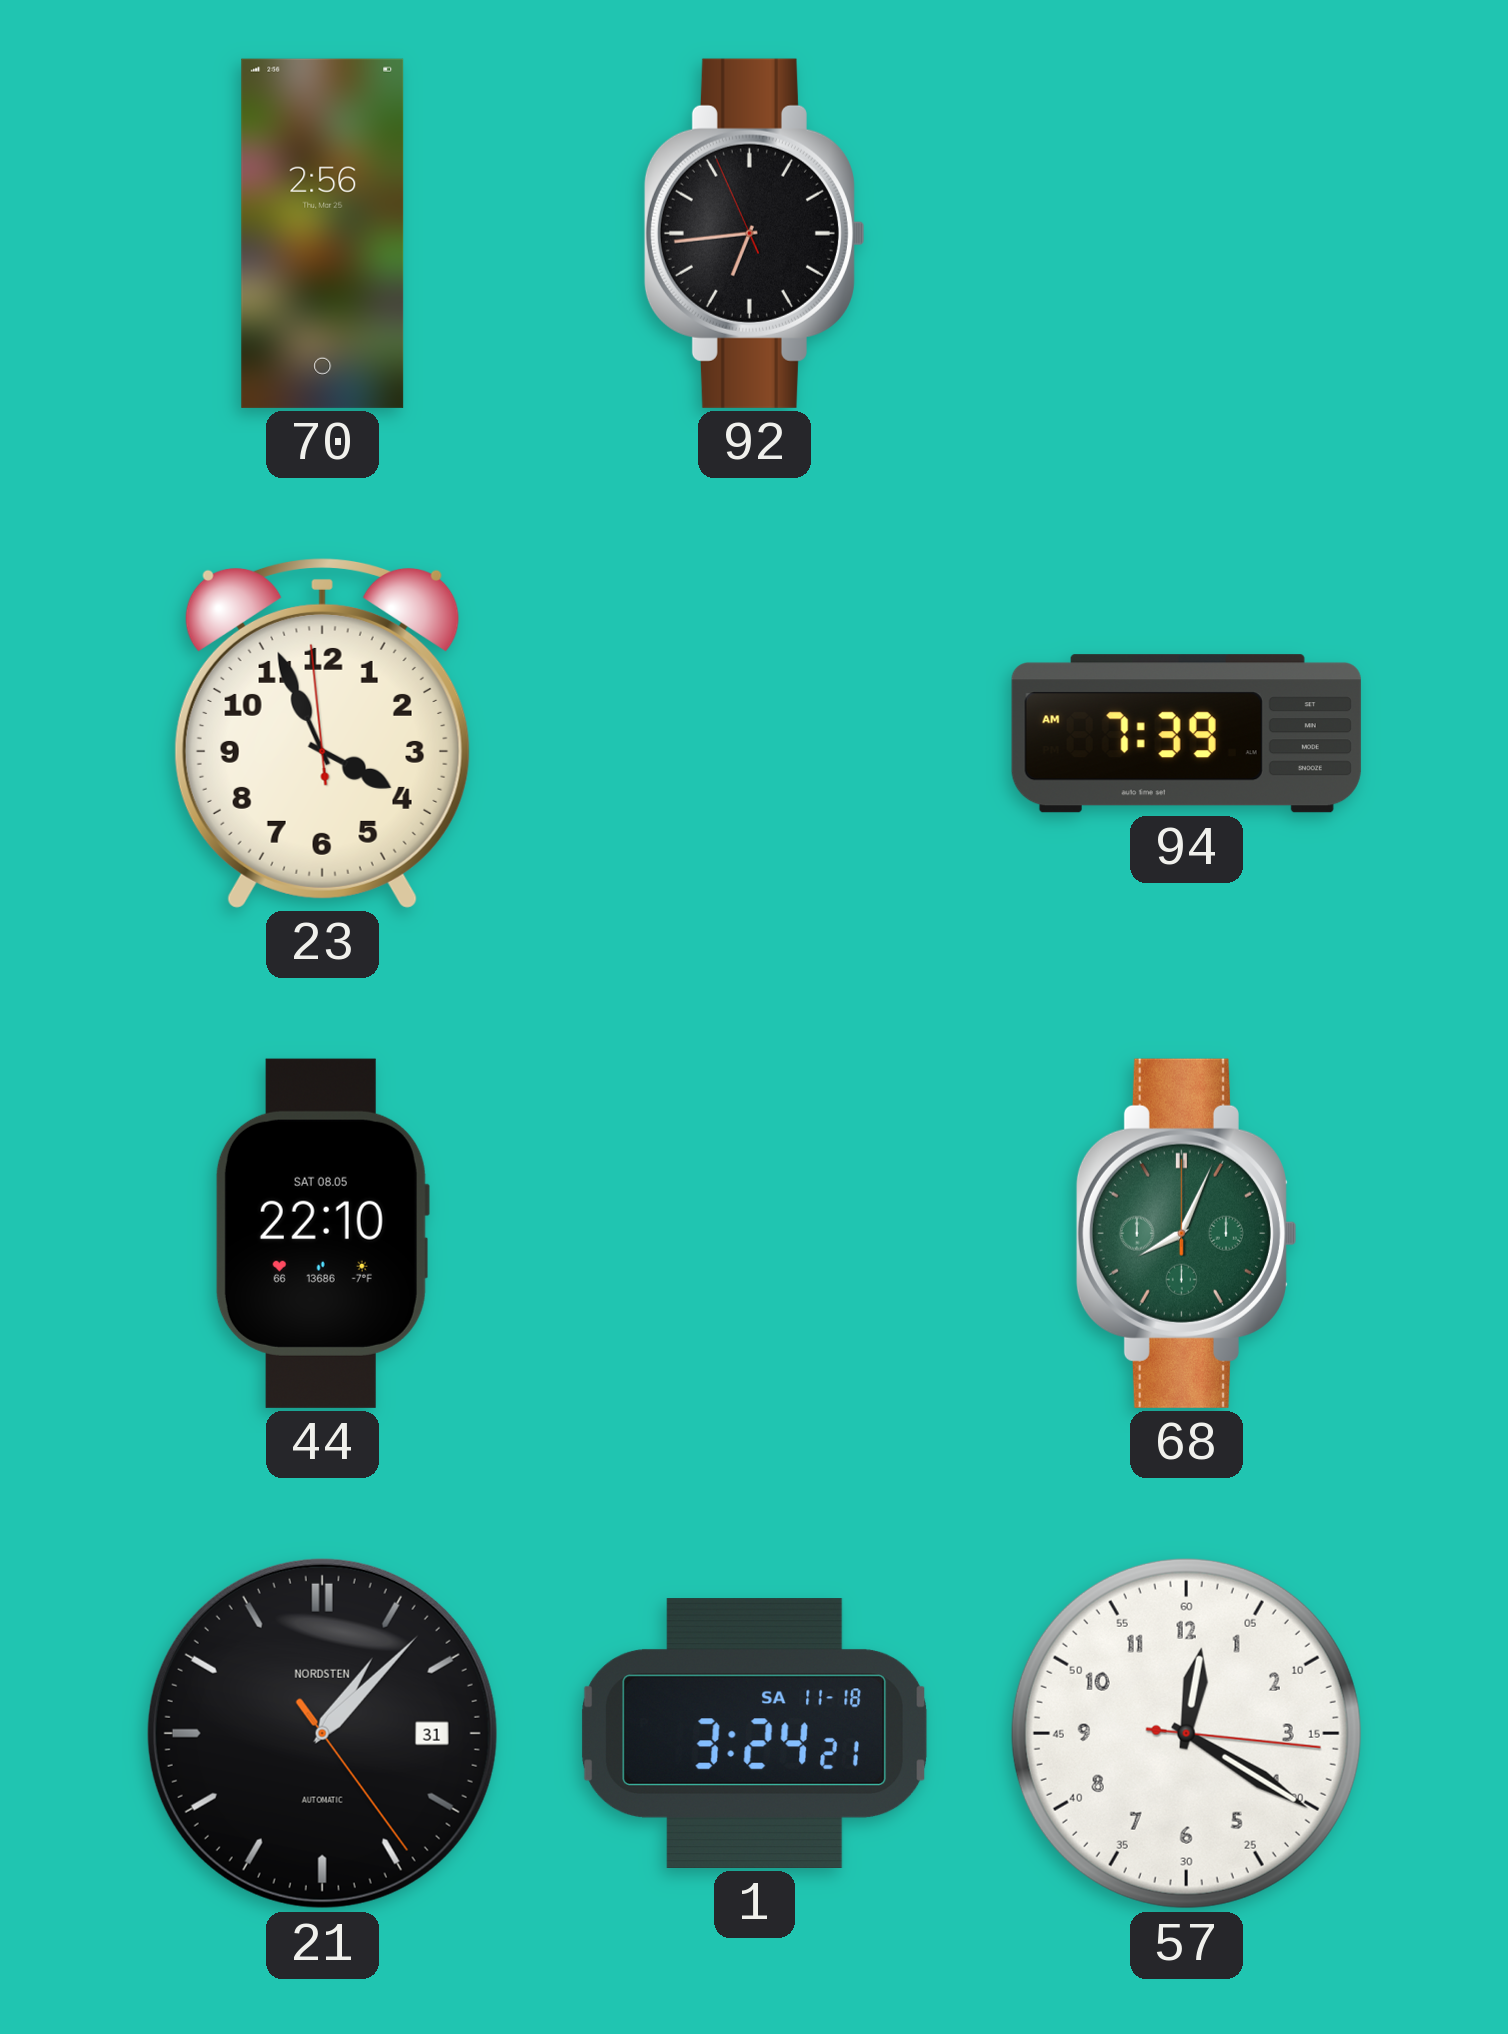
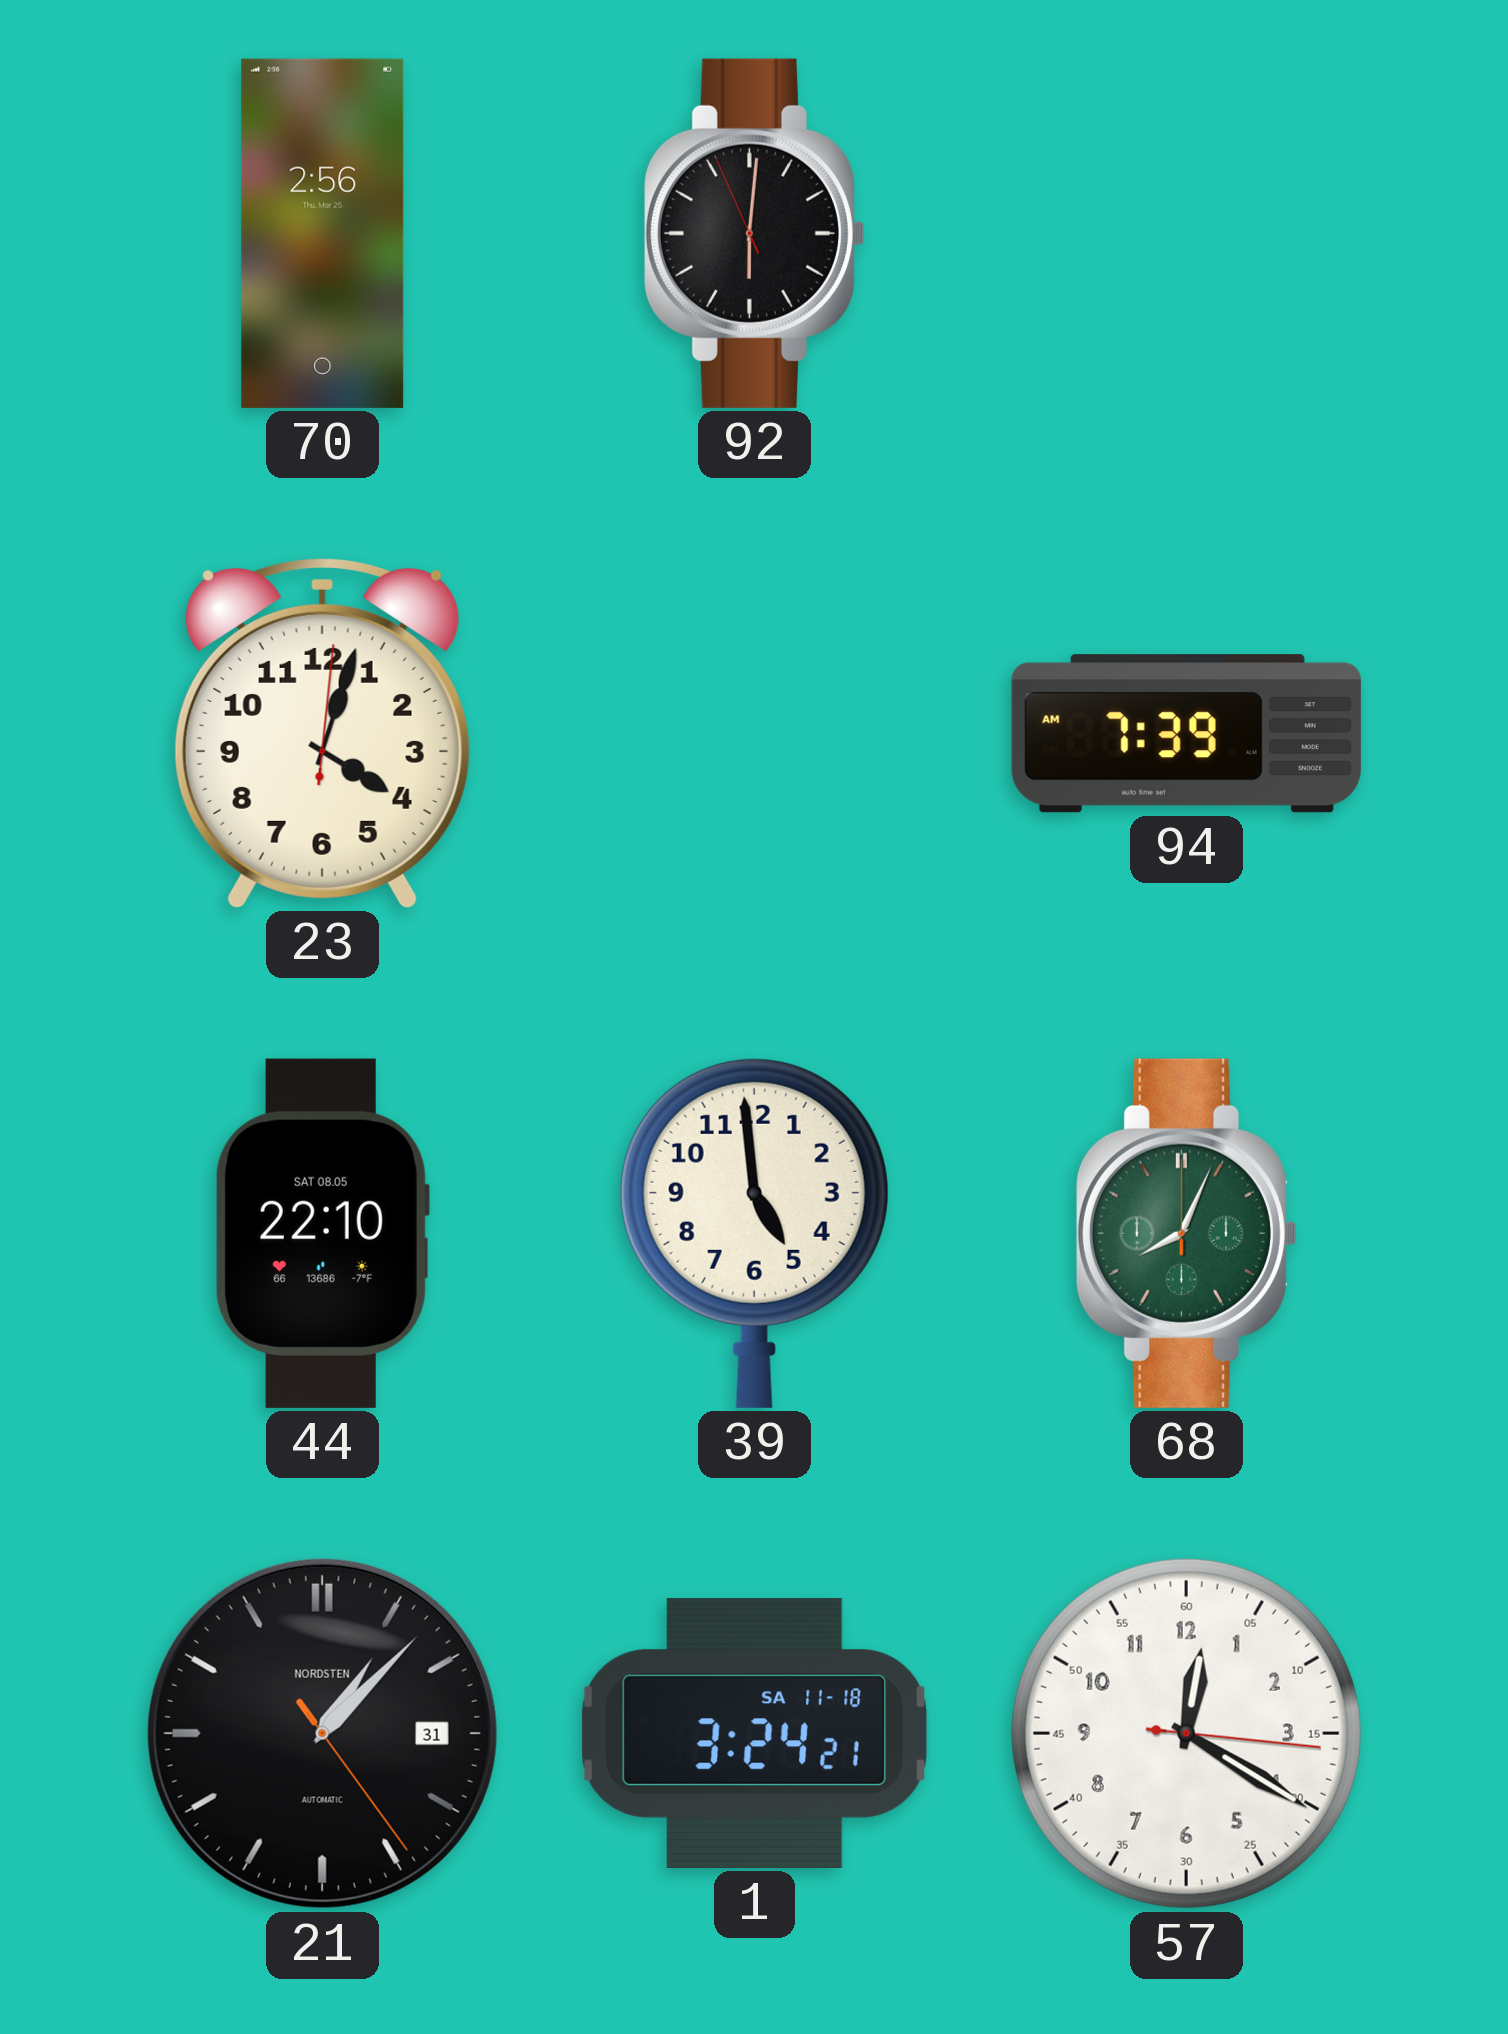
92: 6:43 -> 6:00
23: 3:55 -> 4:03
39: none -> 4:59
